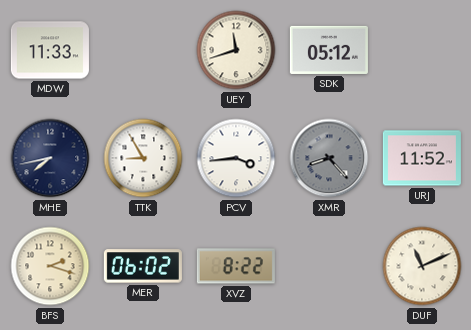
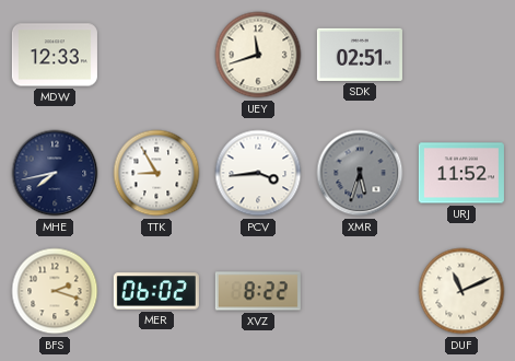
MDW: 11:33 -> 12:33
SDK: 05:12 -> 02:51
XMR: 8:23 -> 5:33
